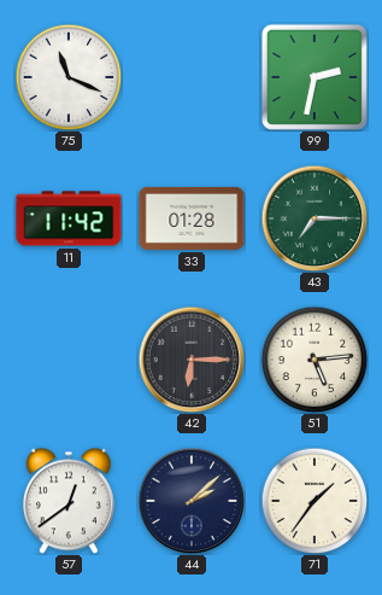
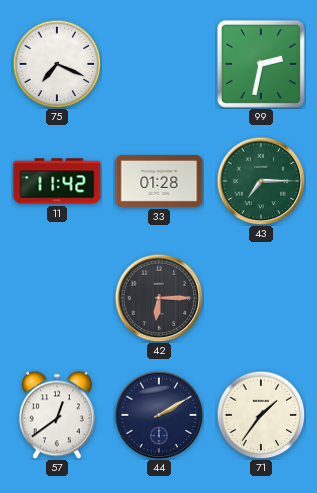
75: 11:19 -> 7:19
51: 5:14 -> none
44: 2:08 -> 2:10
